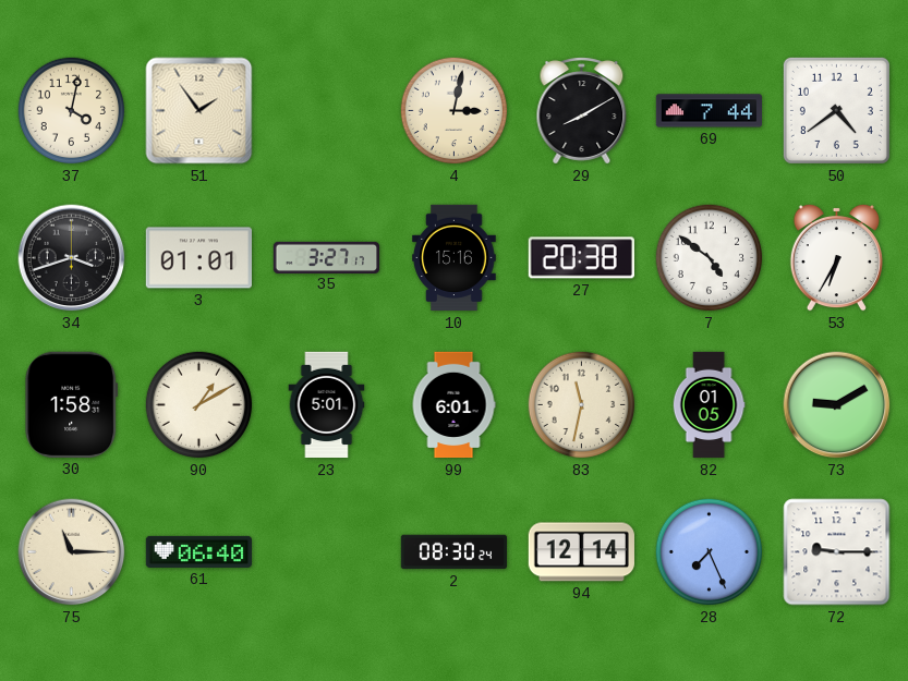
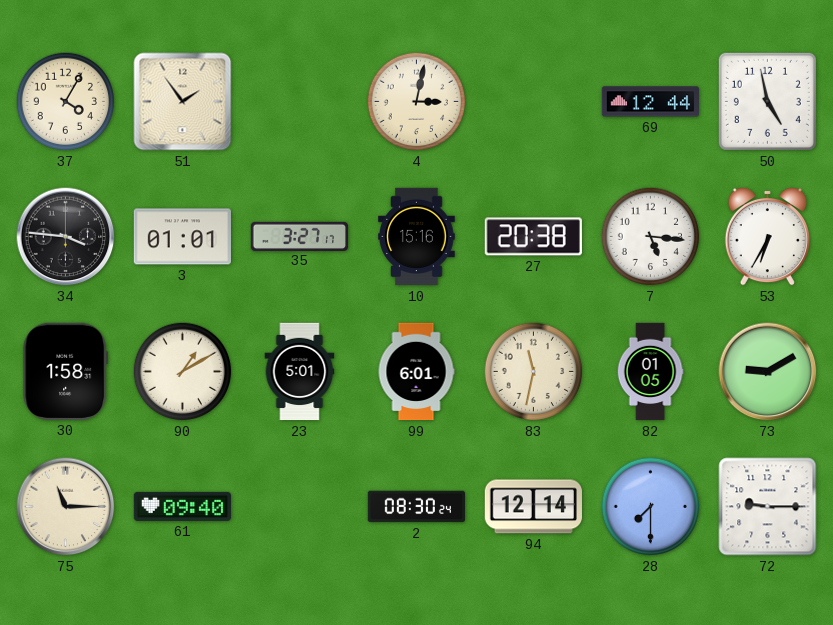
37: 4:02 -> 4:05
29: 8:10 -> none
69: 7:44 -> 12:44
50: 4:39 -> 4:58
34: 3:42 -> 3:46
7: 4:51 -> 5:16
61: 06:40 -> 09:40
28: 7:26 -> 7:30
